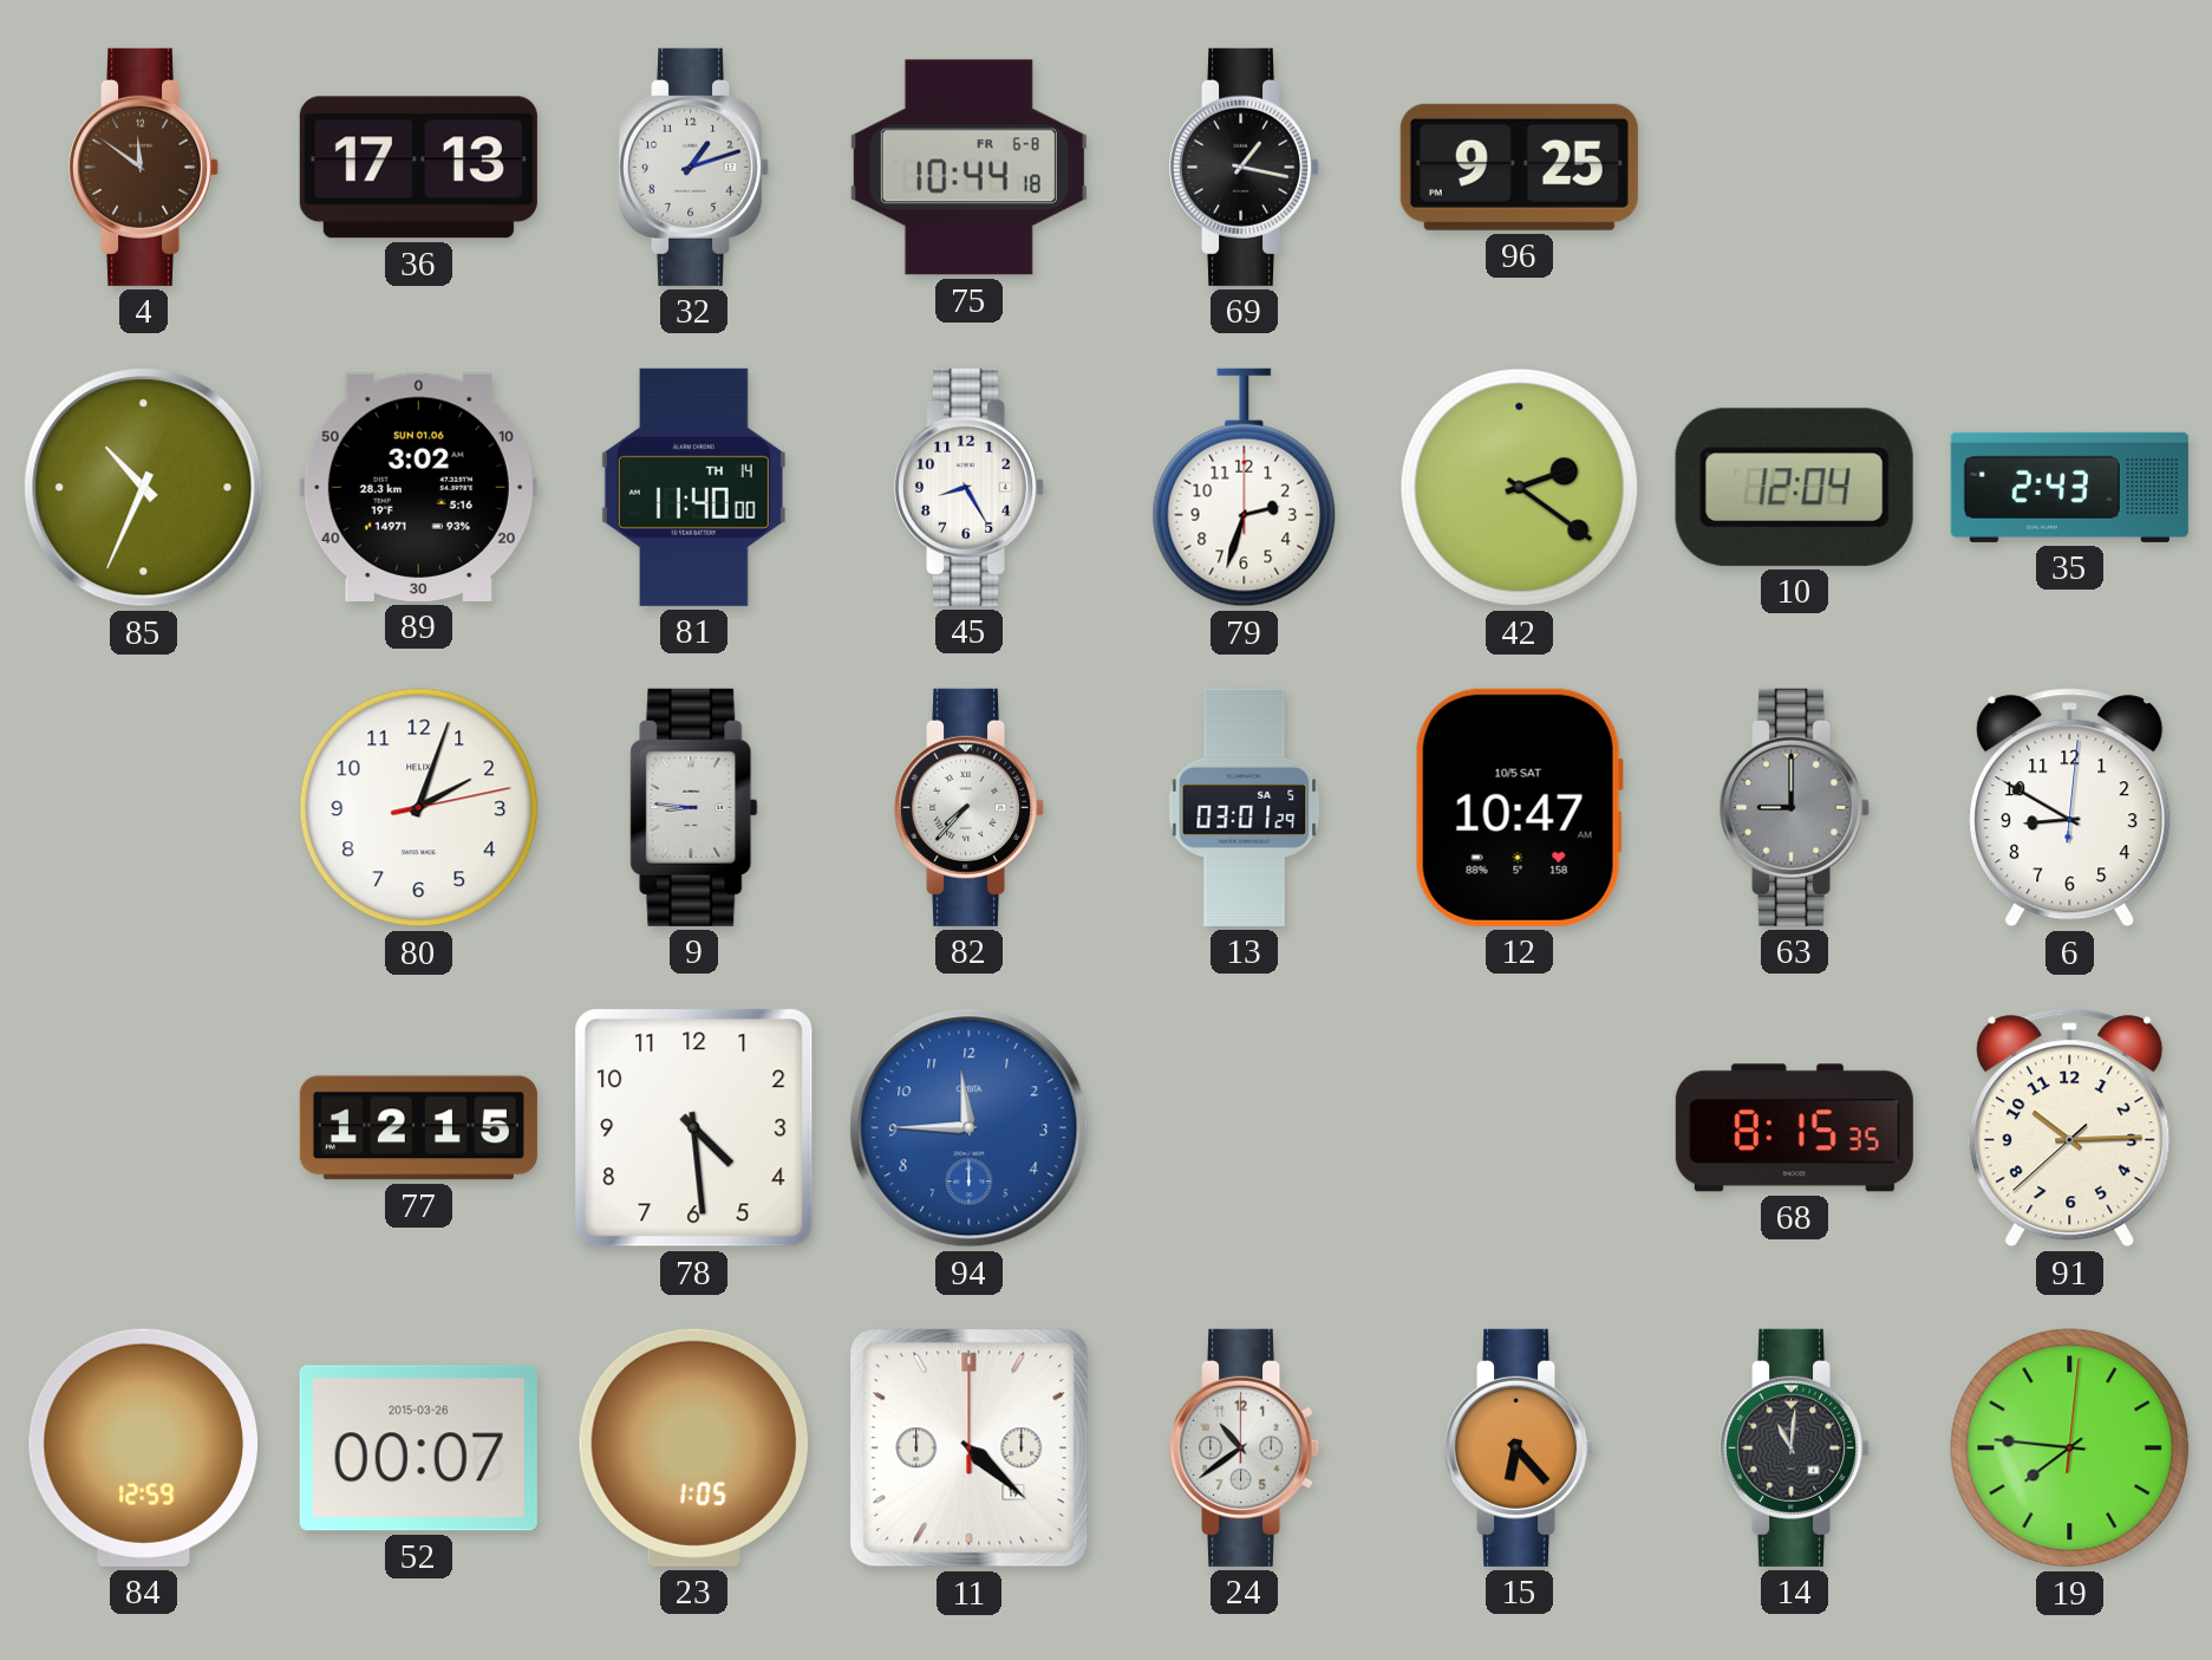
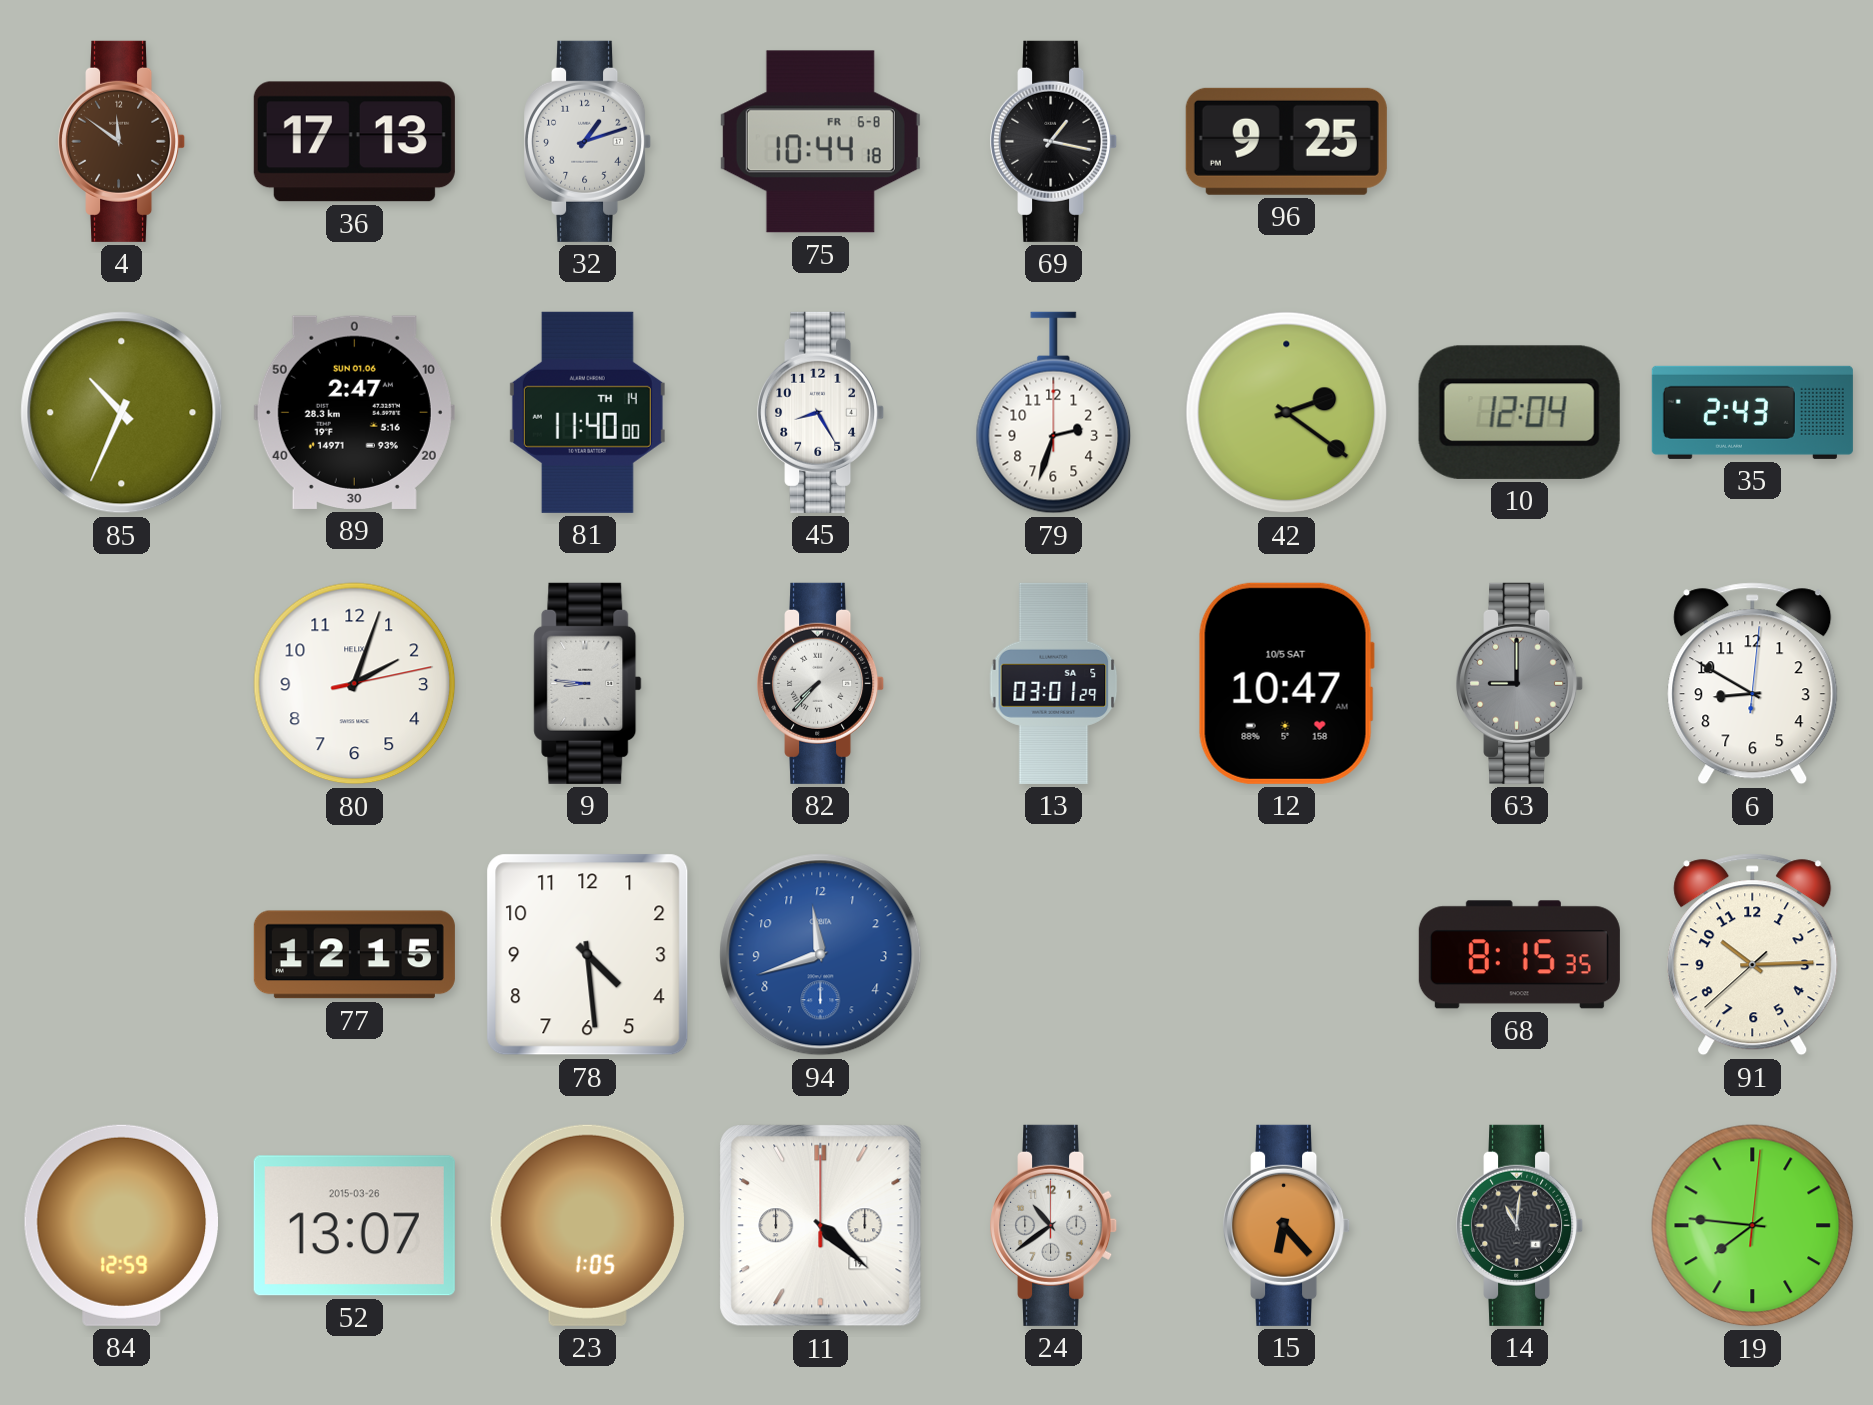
89: 3:02 -> 2:47
94: 11:45 -> 11:42
52: 00:07 -> 13:07
